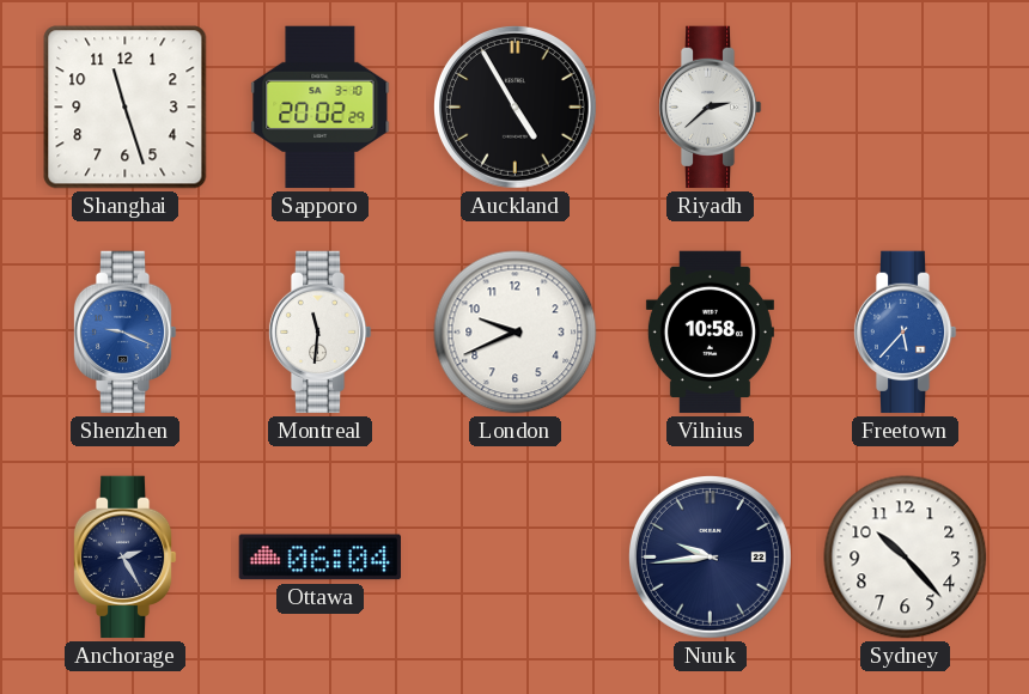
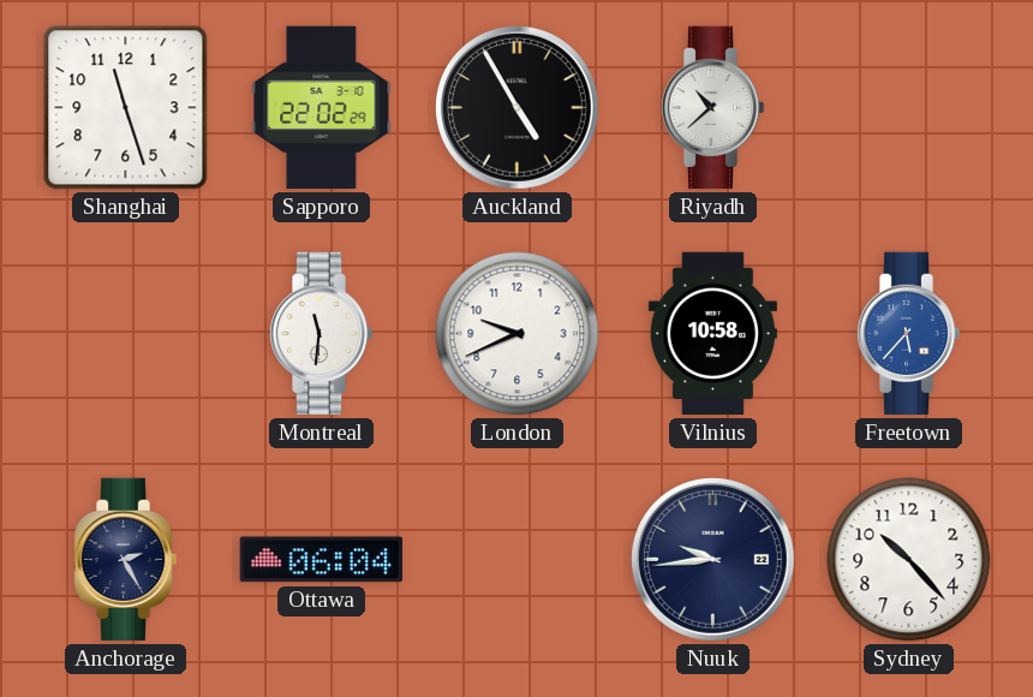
Sapporo: 20:02 -> 22:02
Riyadh: 2:38 -> 10:38
Shenzhen: 9:19 -> none
